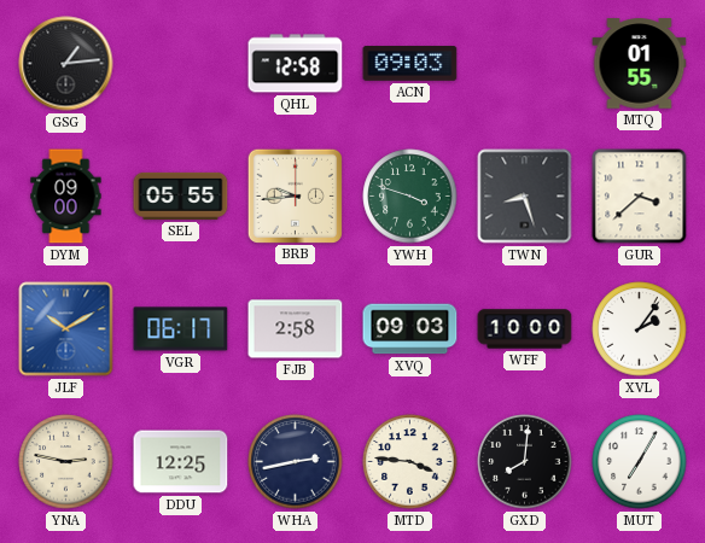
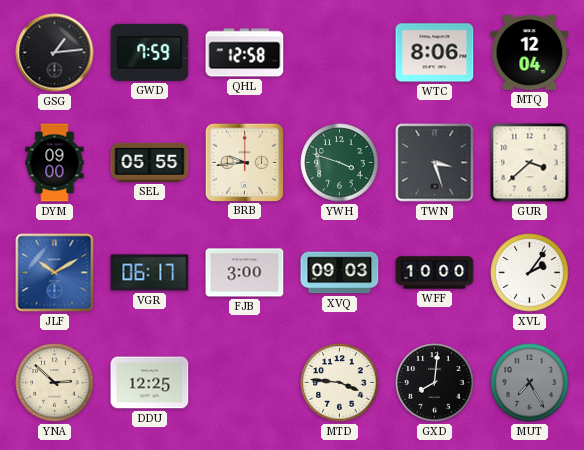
GWD: none -> 7:59
ACN: 09:03 -> none
WTC: none -> 8:06
MTQ: 01:55 -> 12:04
TWN: 8:27 -> 3:27
FJB: 2:58 -> 3:00
YNA: 2:47 -> 2:52
WHA: 2:43 -> none
MUT: 7:05 -> 7:25
MUT dial: white -> grey
